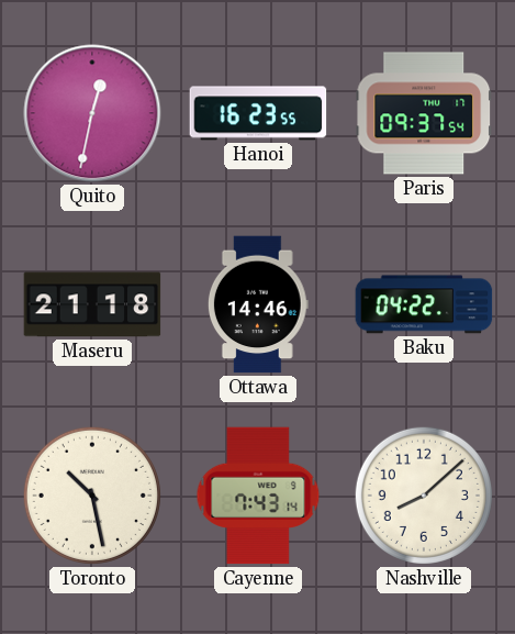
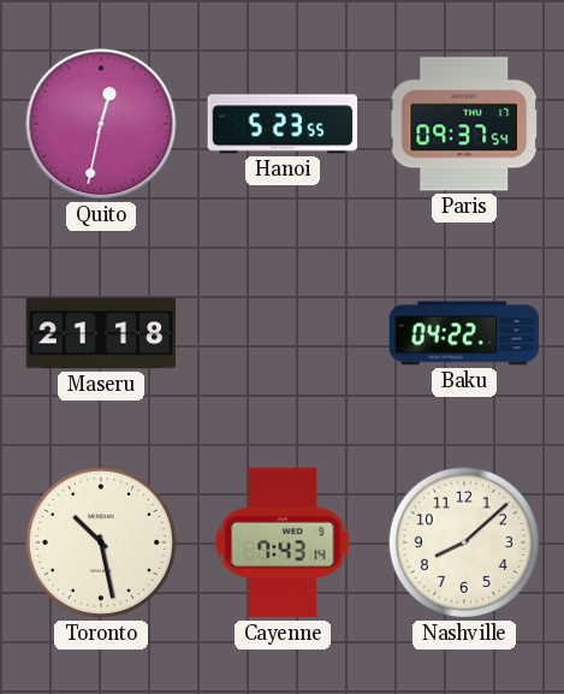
Hanoi: 16:23 -> 5:23
Ottawa: 14:46 -> none
